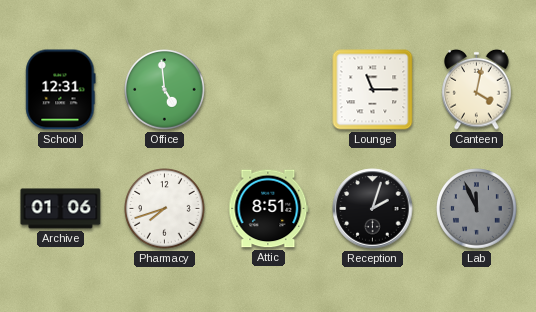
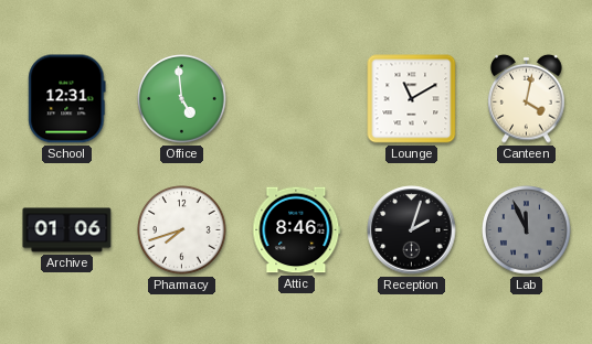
Lounge: 11:15 -> 11:10
Attic: 8:51 -> 8:46
